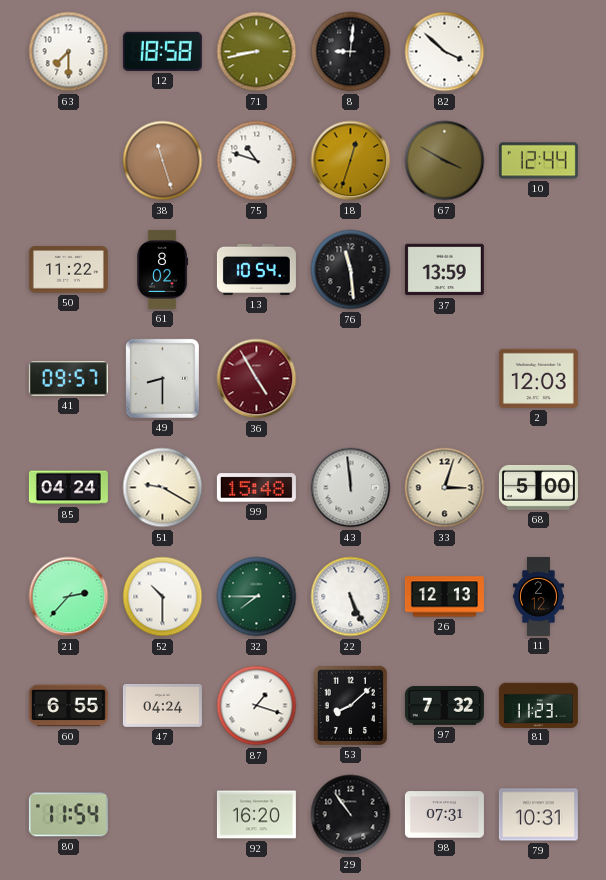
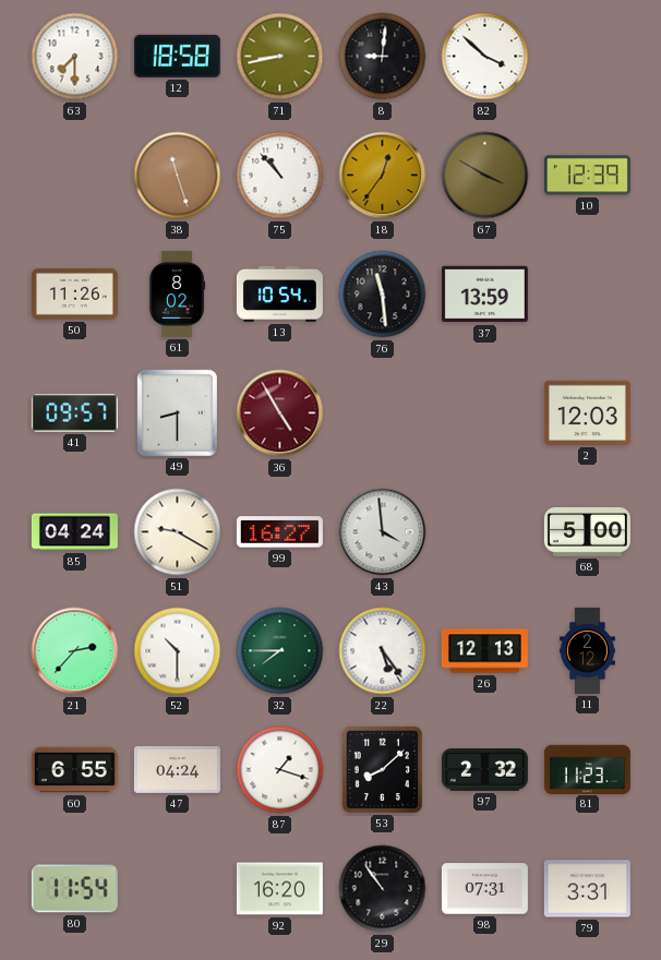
75: 10:48 -> 10:53
18: 12:33 -> 12:36
10: 12:44 -> 12:39
50: 11:22 -> 11:26
99: 15:48 -> 16:27
43: 11:59 -> 3:59
33: 3:03 -> none
22: 5:26 -> 5:24
97: 7:32 -> 2:32
79: 10:31 -> 3:31
